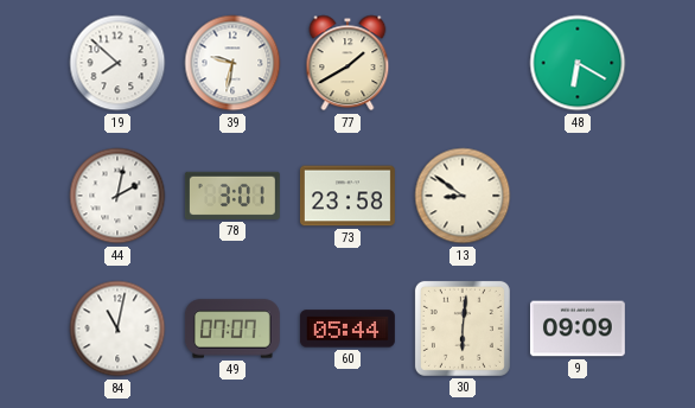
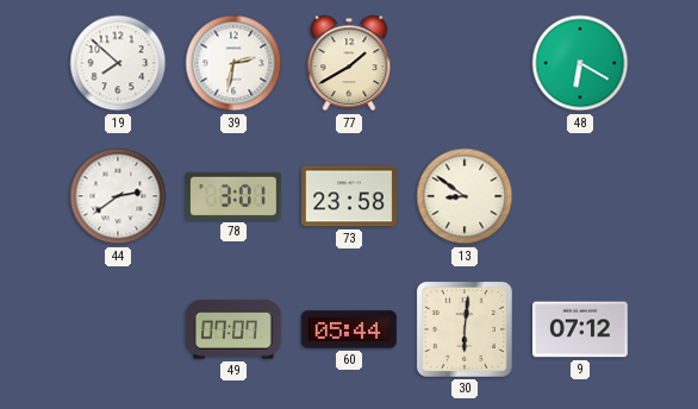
39: 9:32 -> 2:32
44: 2:02 -> 2:39
84: 11:02 -> none
9: 09:09 -> 07:12
